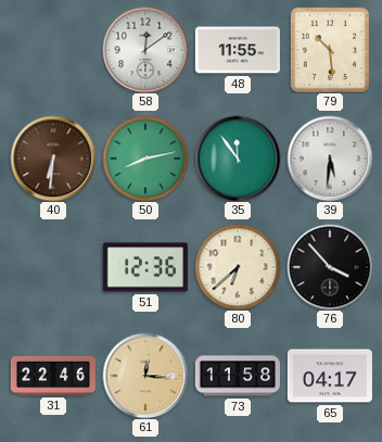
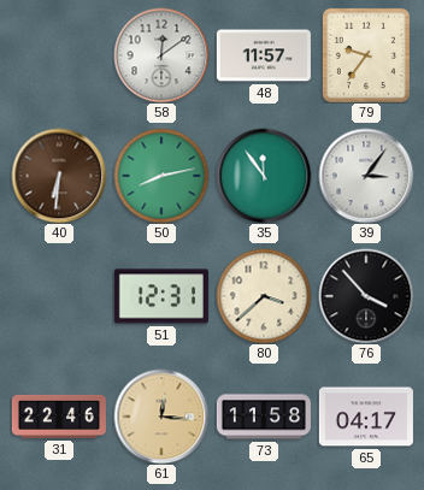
48: 11:55 -> 11:57
79: 10:29 -> 9:36
39: 5:31 -> 3:06
51: 12:36 -> 12:31
80: 6:38 -> 3:38
